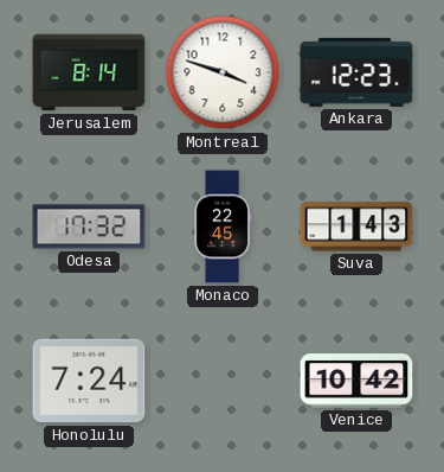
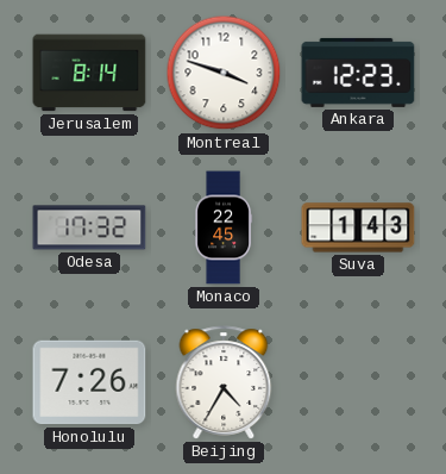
Honolulu: 7:24 -> 7:26
Beijing: none -> 4:35
Venice: 10:42 -> none
